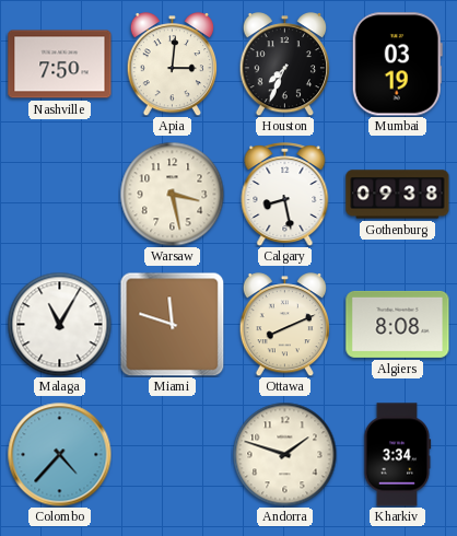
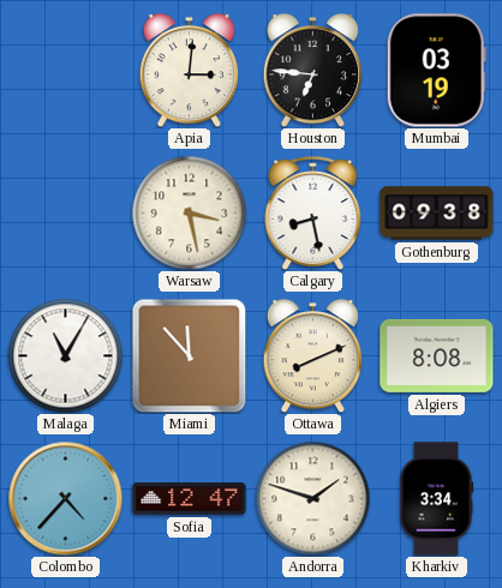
Nashville: 7:50 -> none
Houston: 7:34 -> 6:46
Miami: 11:48 -> 11:53
Sofia: none -> 12:47
